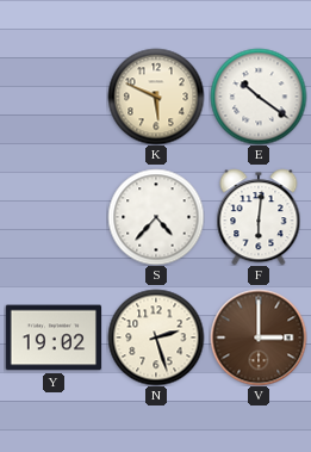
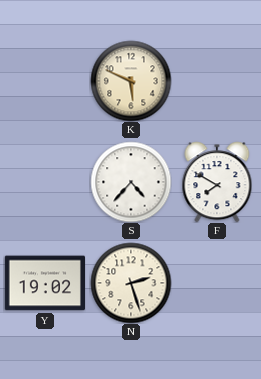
E: 10:21 -> none
F: 6:01 -> 7:50
V: 3:00 -> none
